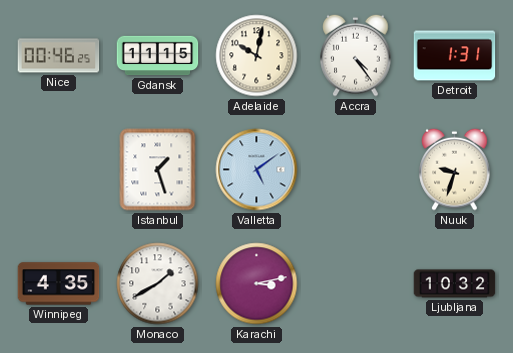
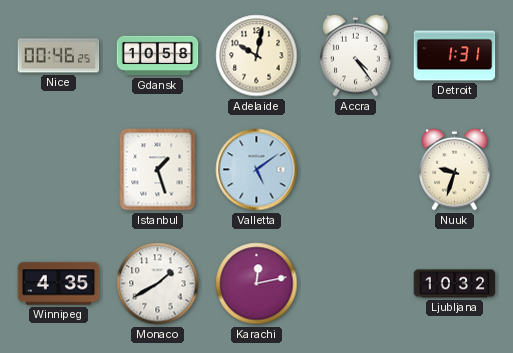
Gdansk: 11:15 -> 10:58
Karachi: 3:13 -> 12:13
